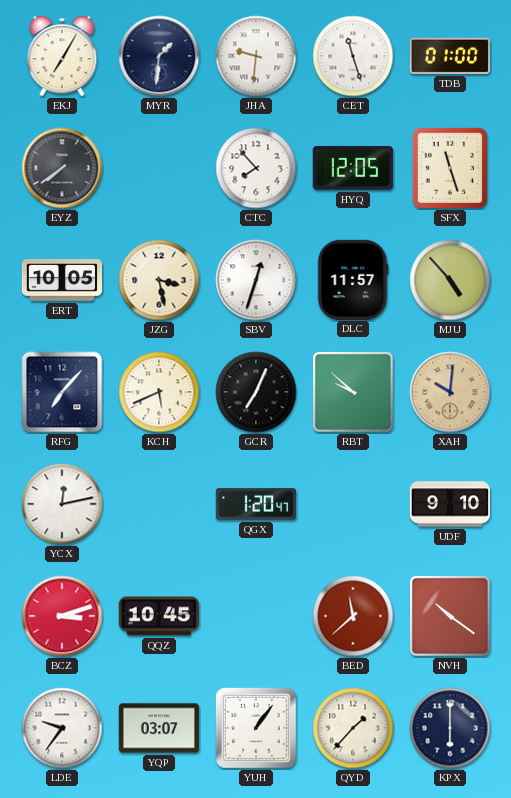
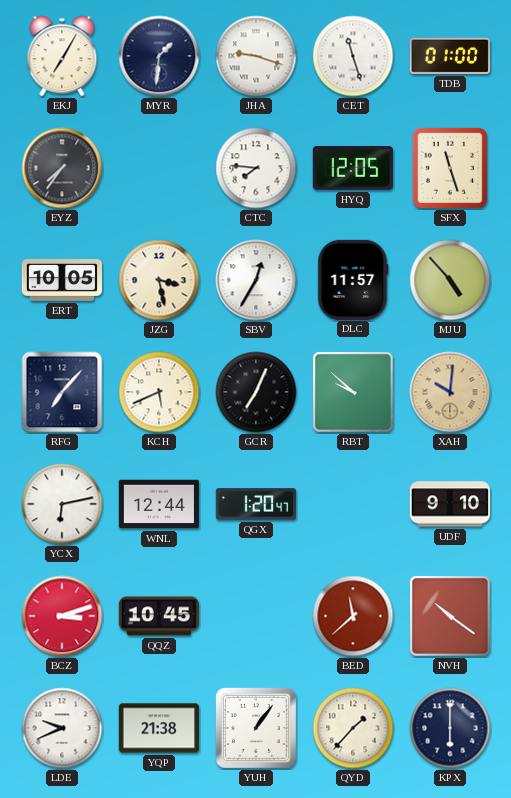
JHA: 9:31 -> 9:18
EYZ: 7:39 -> 7:36
CTC: 7:53 -> 7:46
SBV: 12:33 -> 12:35
YCX: 12:13 -> 6:13
WNL: none -> 12:44
LDE: 9:36 -> 9:41
YQP: 03:07 -> 21:38
